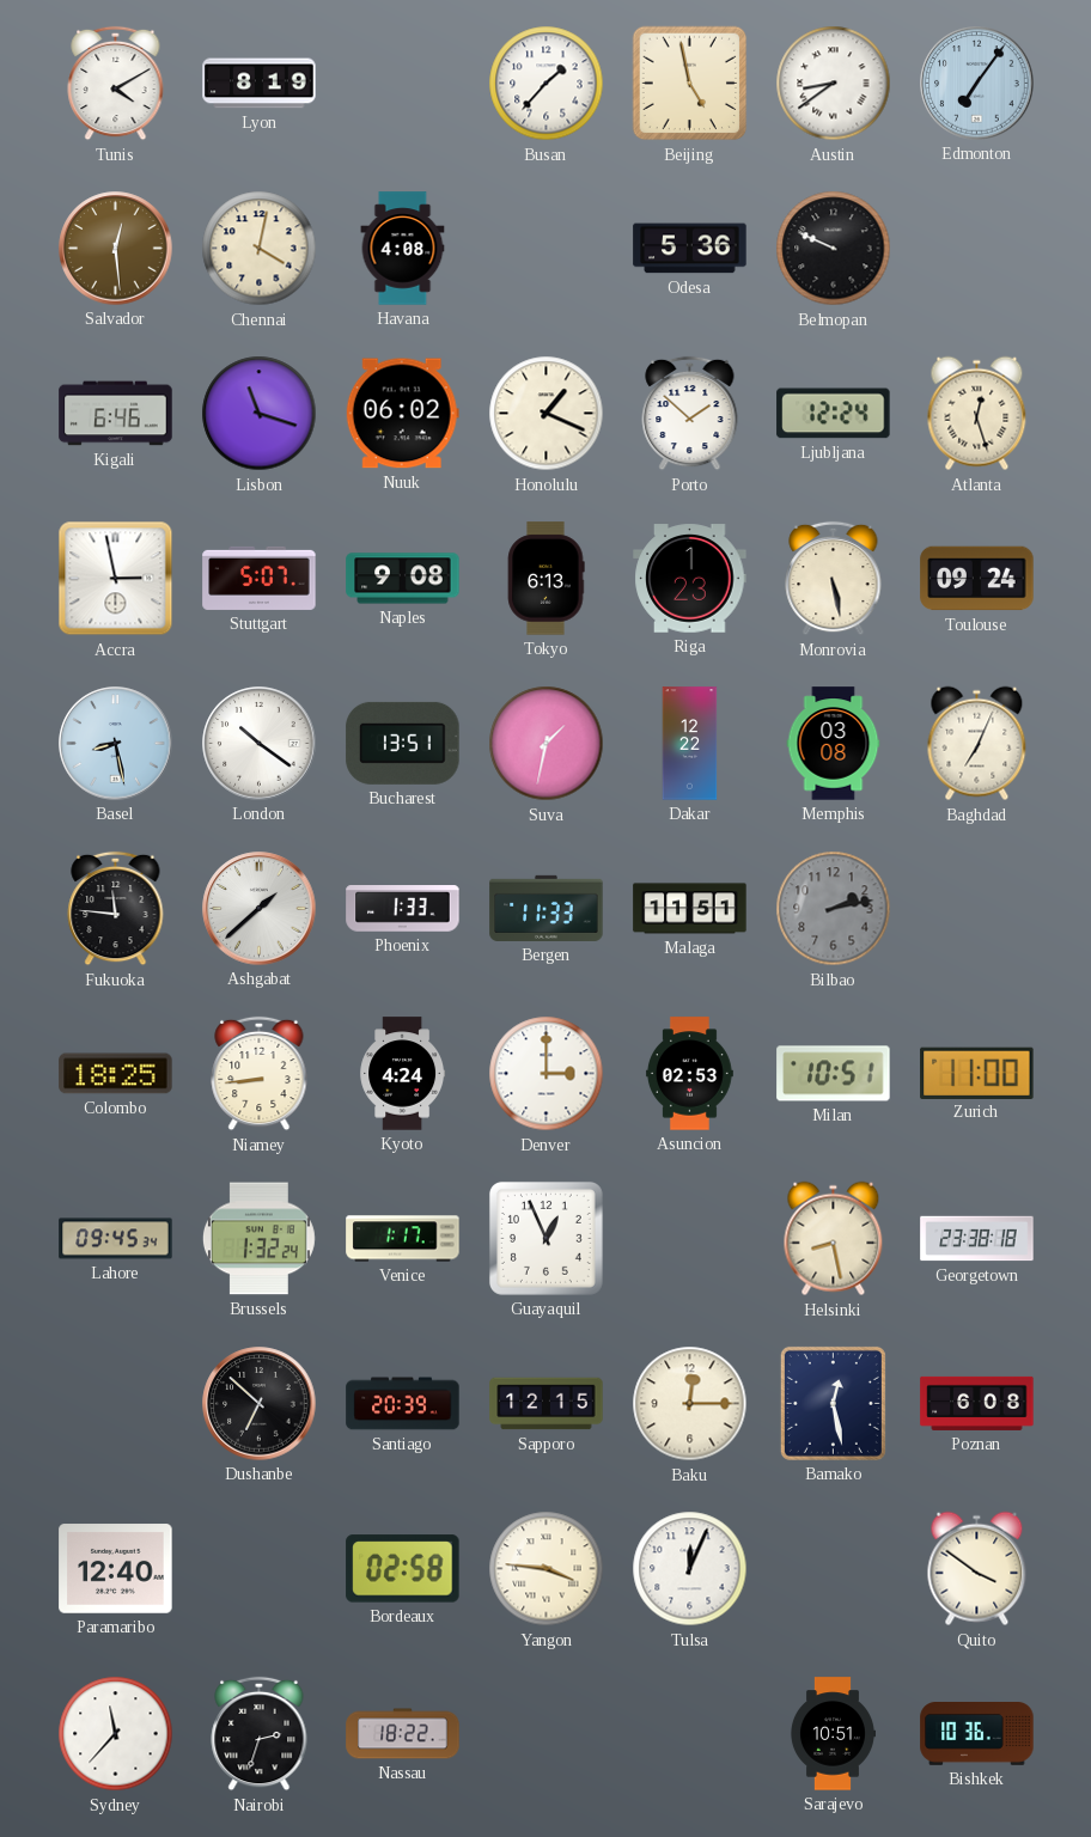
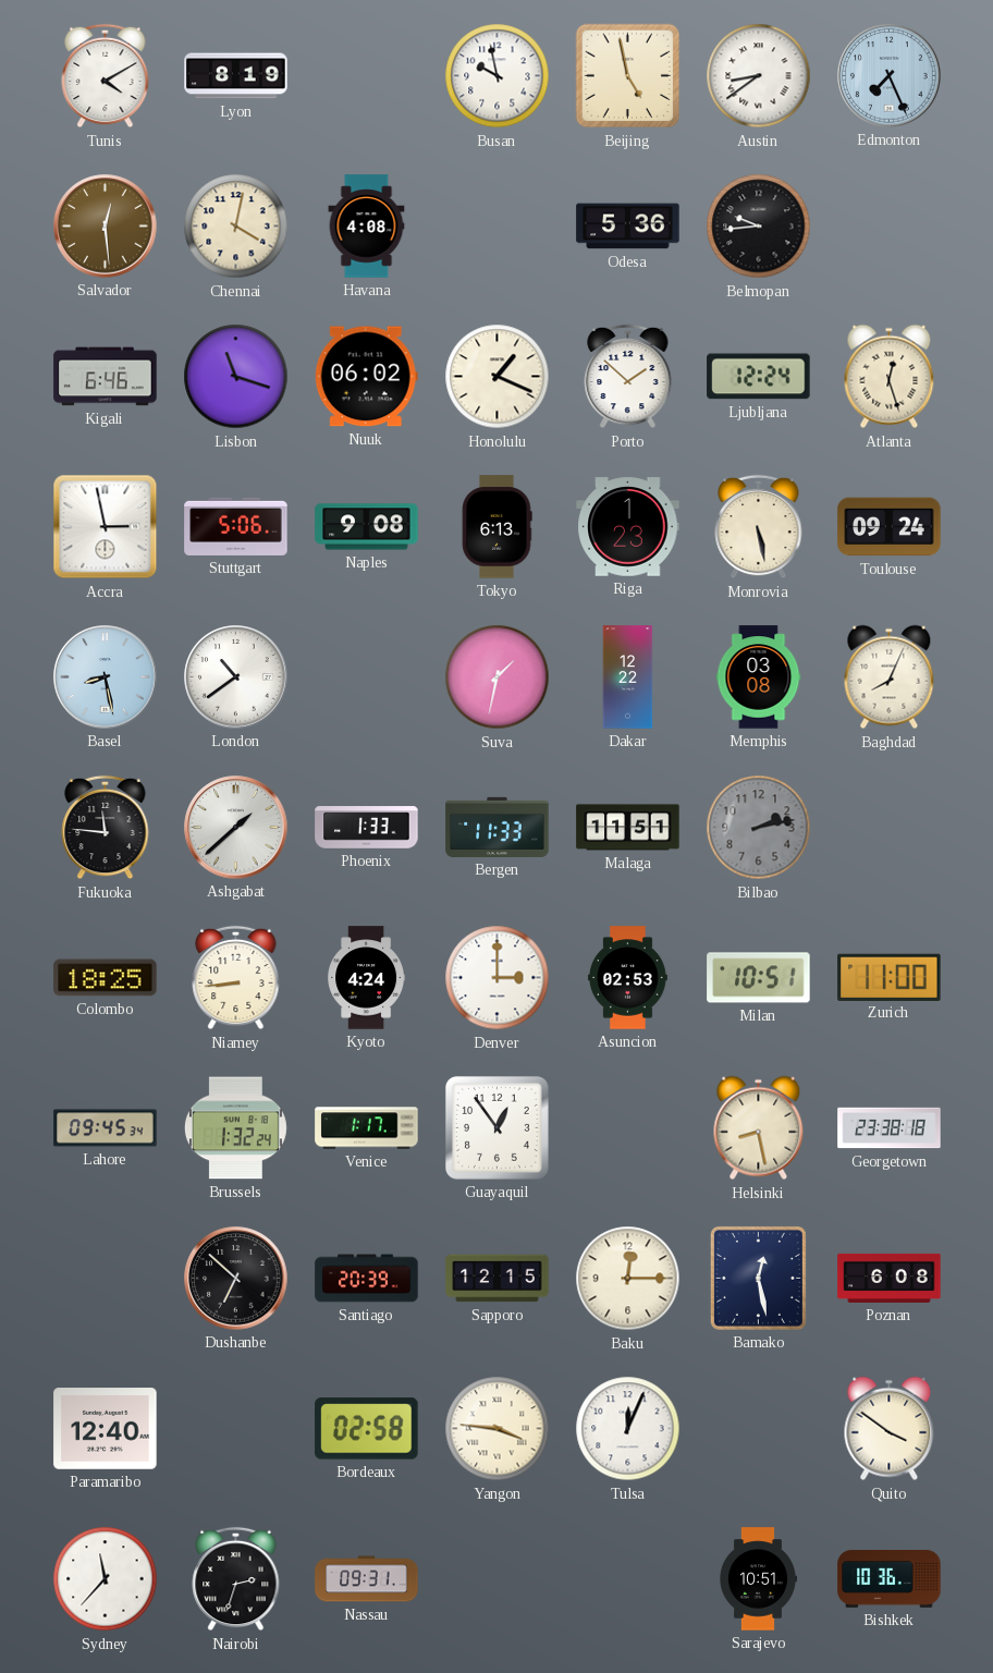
Busan: 1:37 -> 9:58
Edmonton: 7:06 -> 7:26
Belmopan: 9:49 -> 9:44
Stuttgart: 5:07 -> 5:06
London: 10:21 -> 10:39
Bucharest: 13:51 -> none
Baghdad: 7:04 -> 8:04
Guayaquil: 12:56 -> 12:54
Nassau: 18:22 -> 09:31
